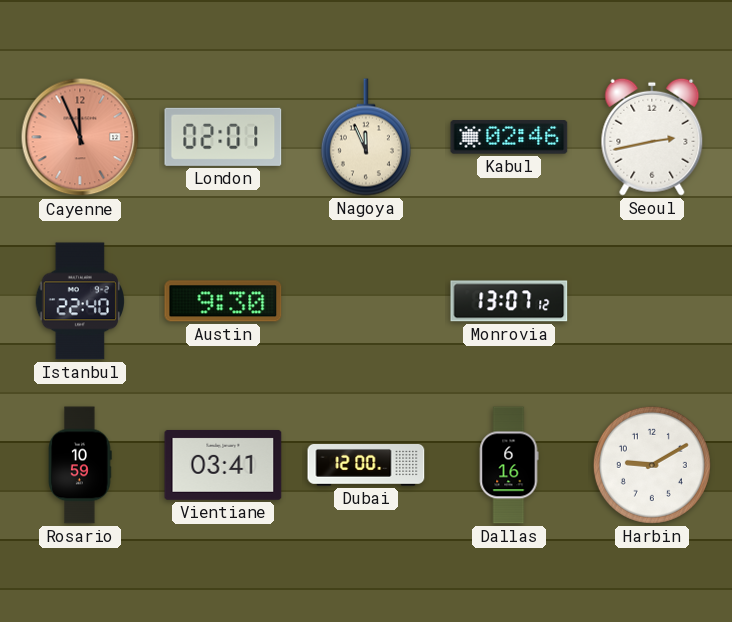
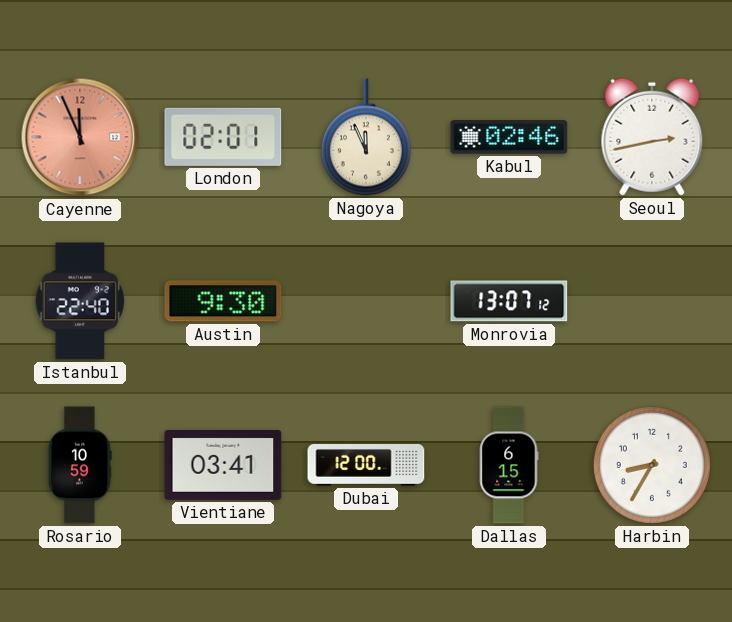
Dallas: 6:16 -> 6:15
Harbin: 9:10 -> 8:35
